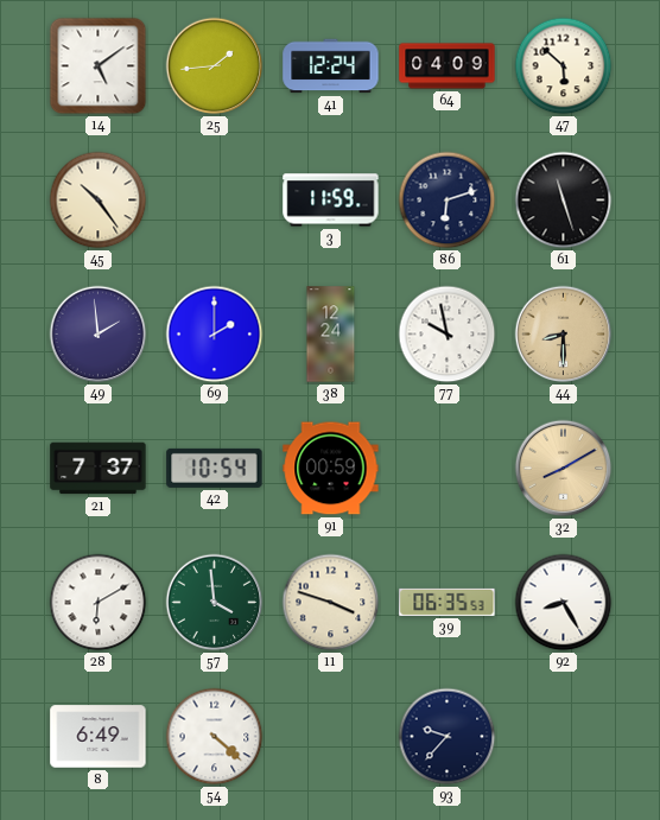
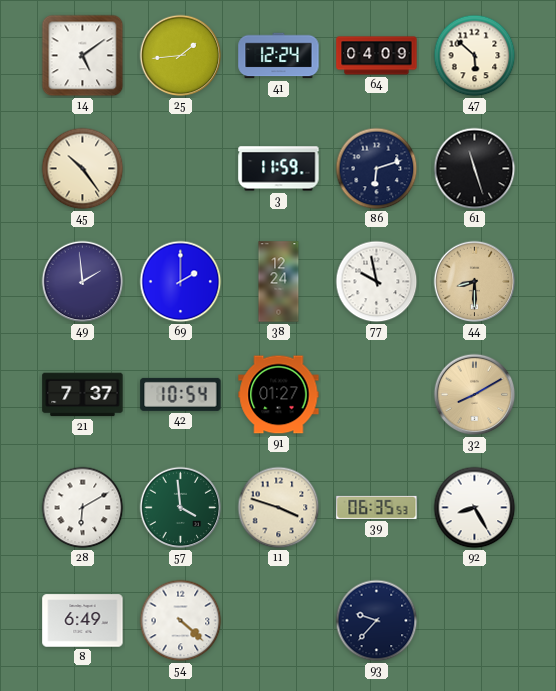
91: 00:59 -> 01:27
